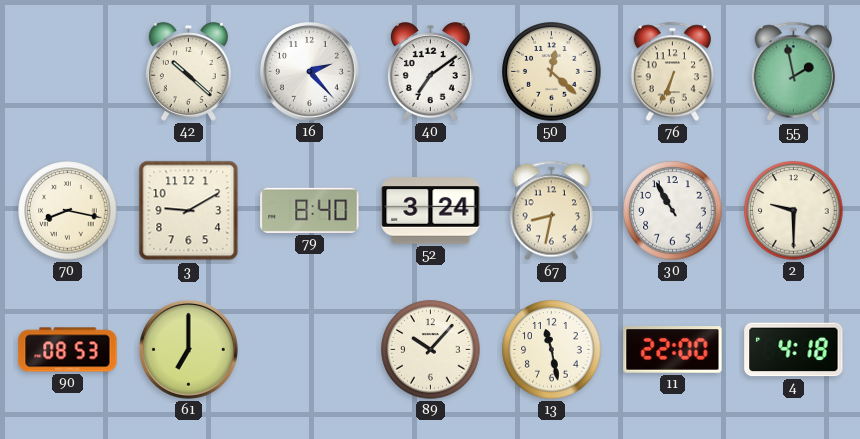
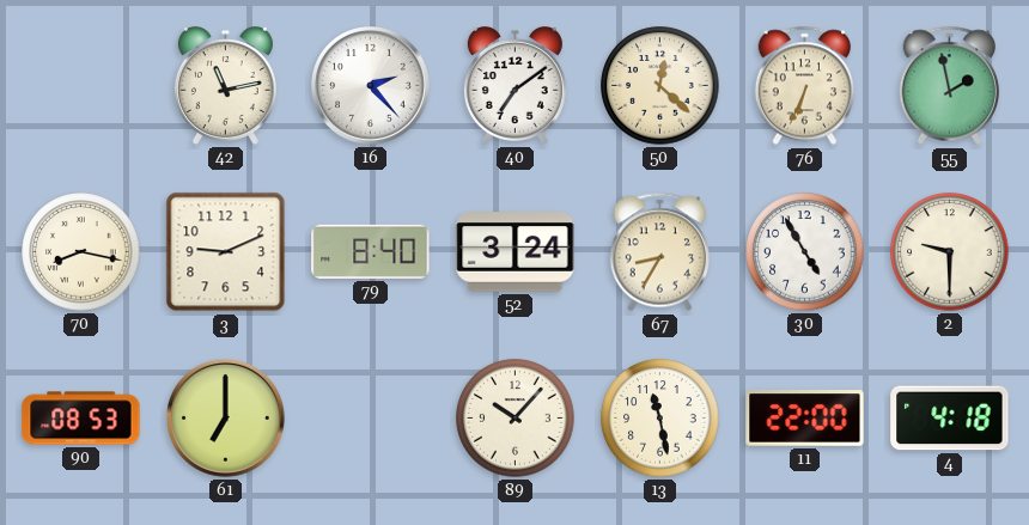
42: 10:22 -> 11:13
3: 9:10 -> 9:11
67: 8:32 -> 8:35
30: 10:55 -> 4:55
